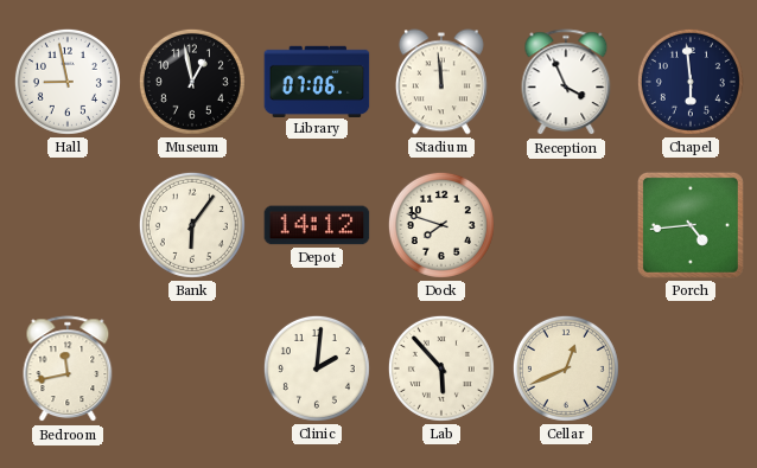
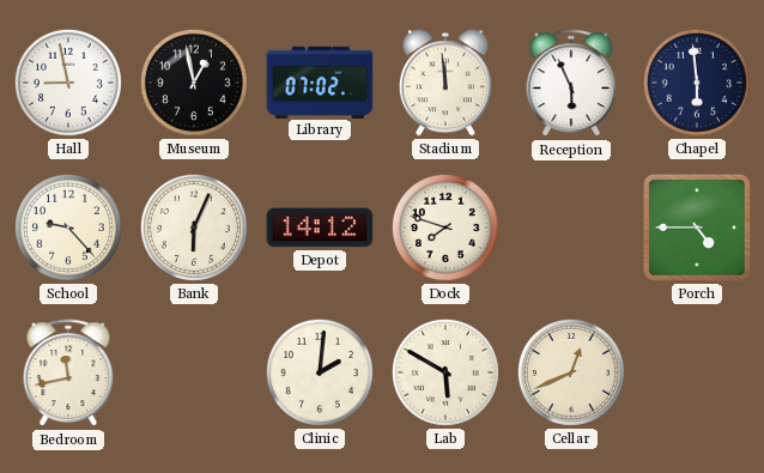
Library: 07:06 -> 07:02
Reception: 3:56 -> 5:56
School: none -> 9:23
Bank: 6:06 -> 6:04
Porch: 4:44 -> 4:45
Lab: 5:53 -> 5:50
